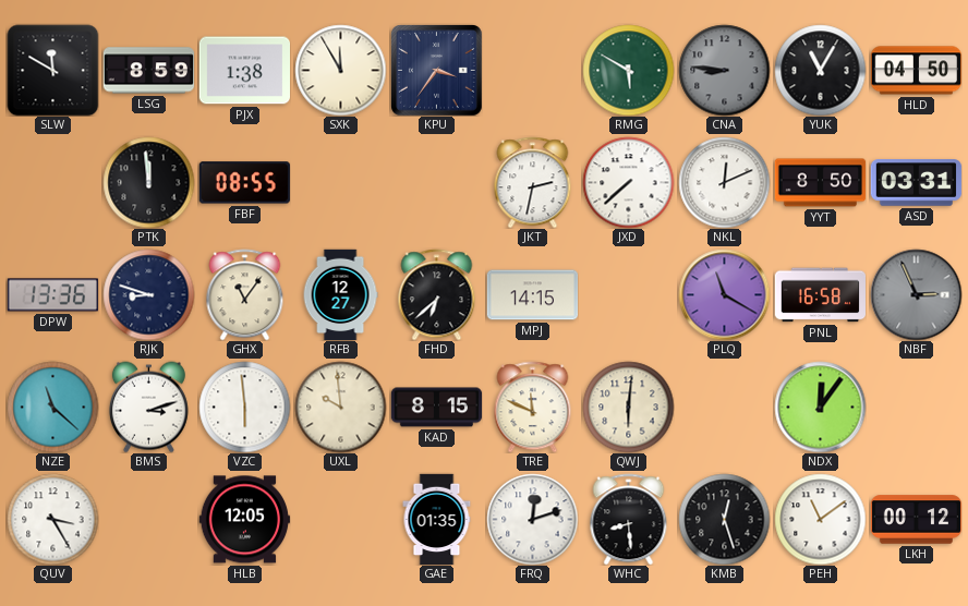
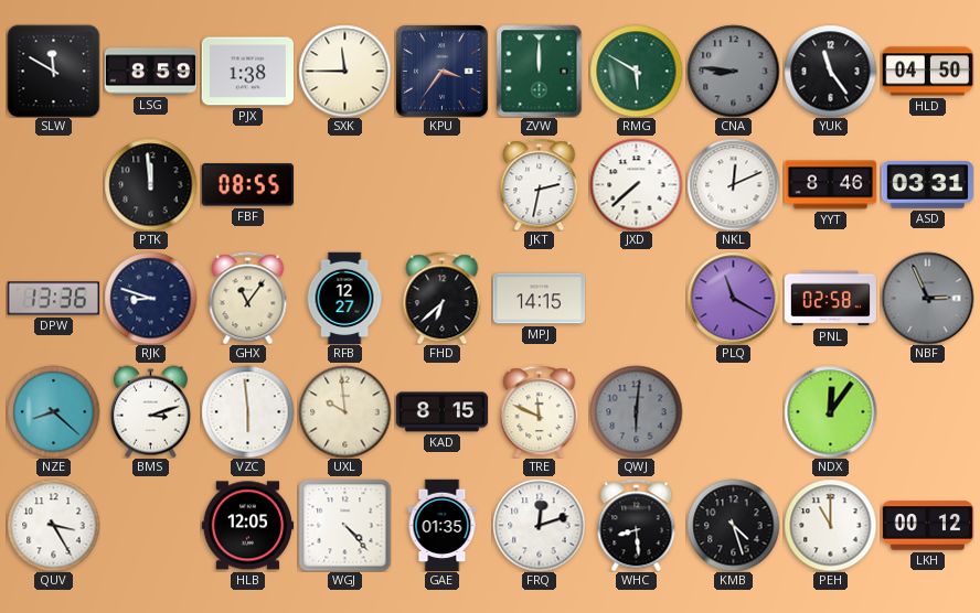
SXK: 11:55 -> 11:45
ZVW: none -> 12:00
YUK: 11:05 -> 11:24
YYT: 8:50 -> 8:46
PNL: 16:58 -> 02:58
NZE: 11:22 -> 8:22
QWJ dial: cream -> grey
WGJ: none -> 4:23
KMB: 12:27 -> 4:27
PEH: 11:09 -> 11:00
